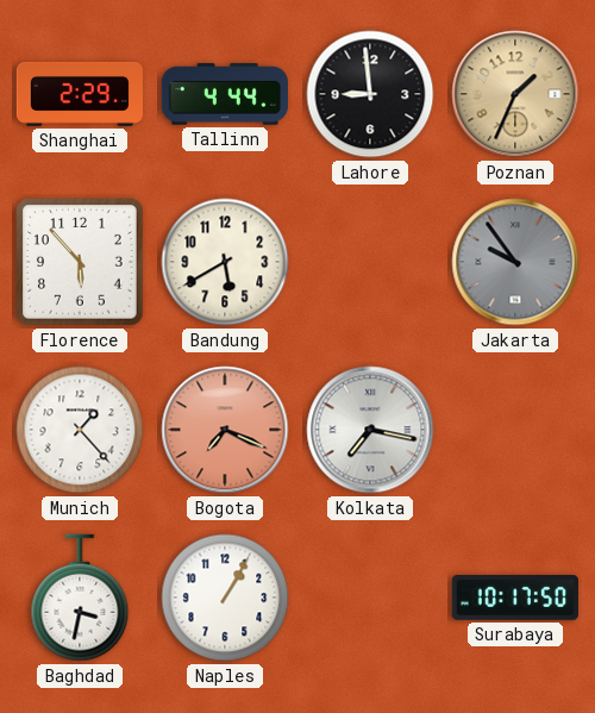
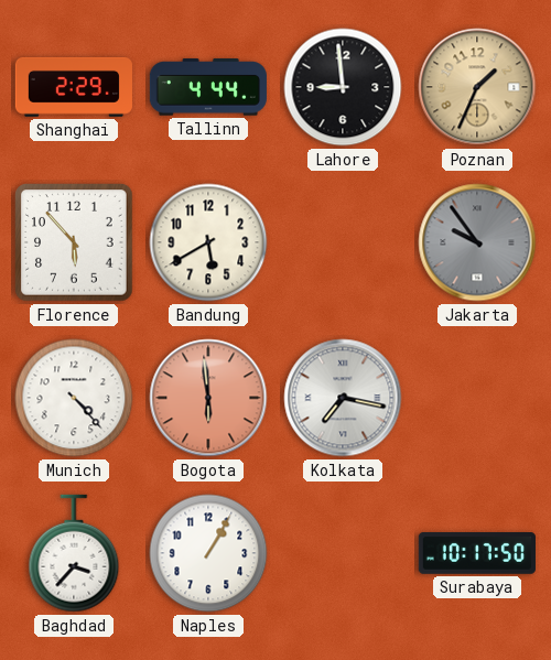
Munich: 1:23 -> 4:23
Bogota: 7:19 -> 5:59
Baghdad: 3:32 -> 3:37
